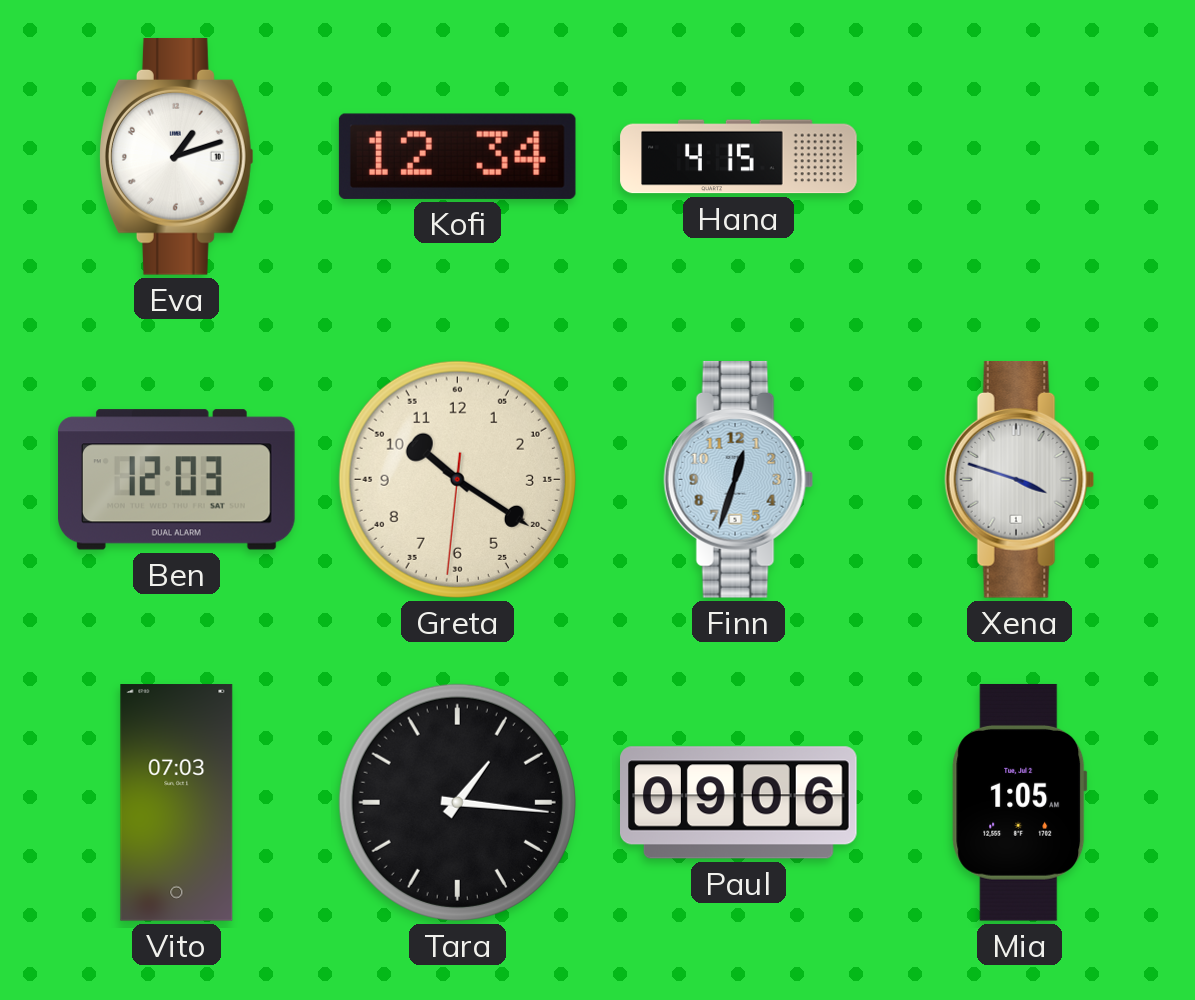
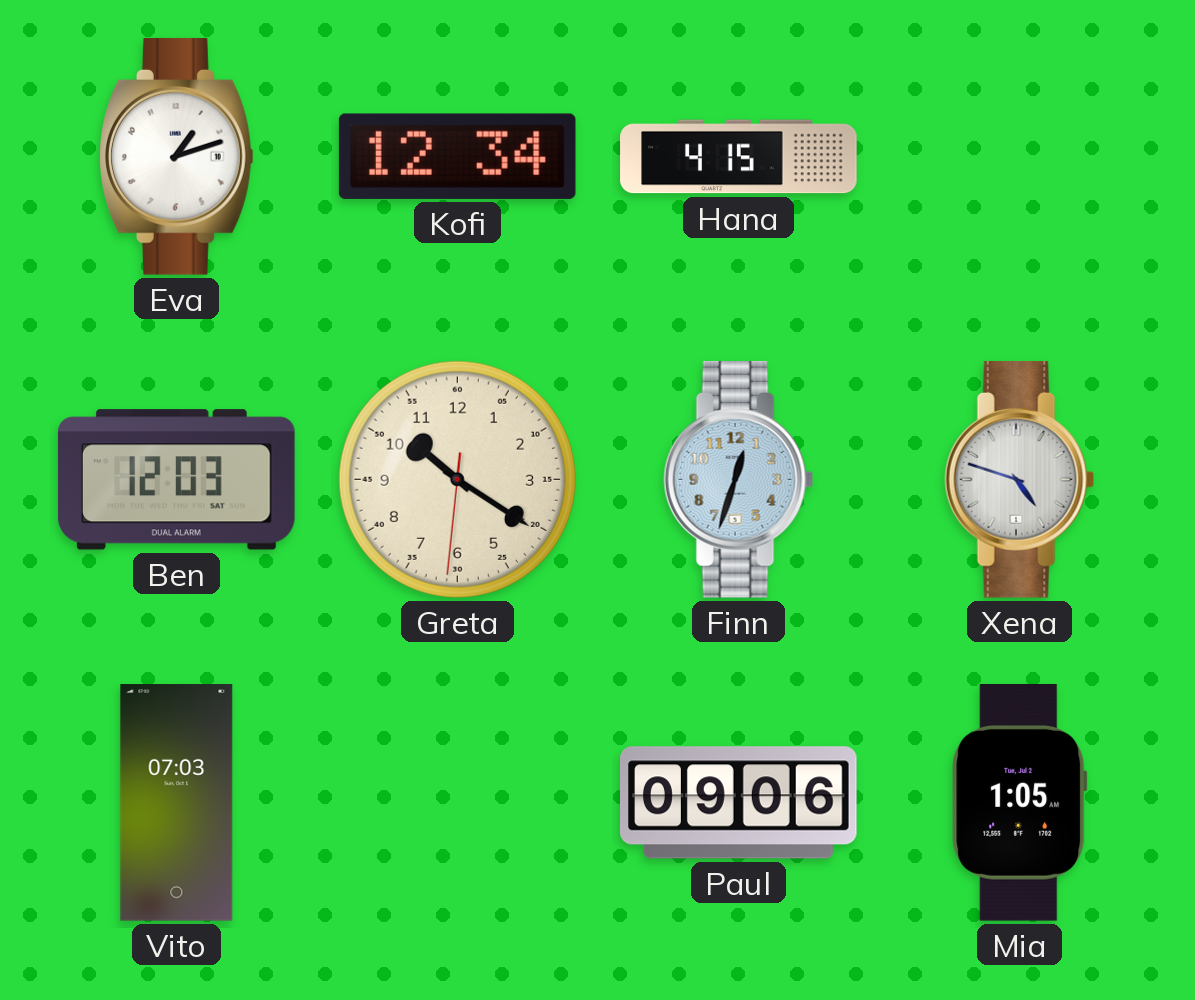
Xena: 3:48 -> 4:48
Tara: 1:16 -> none
